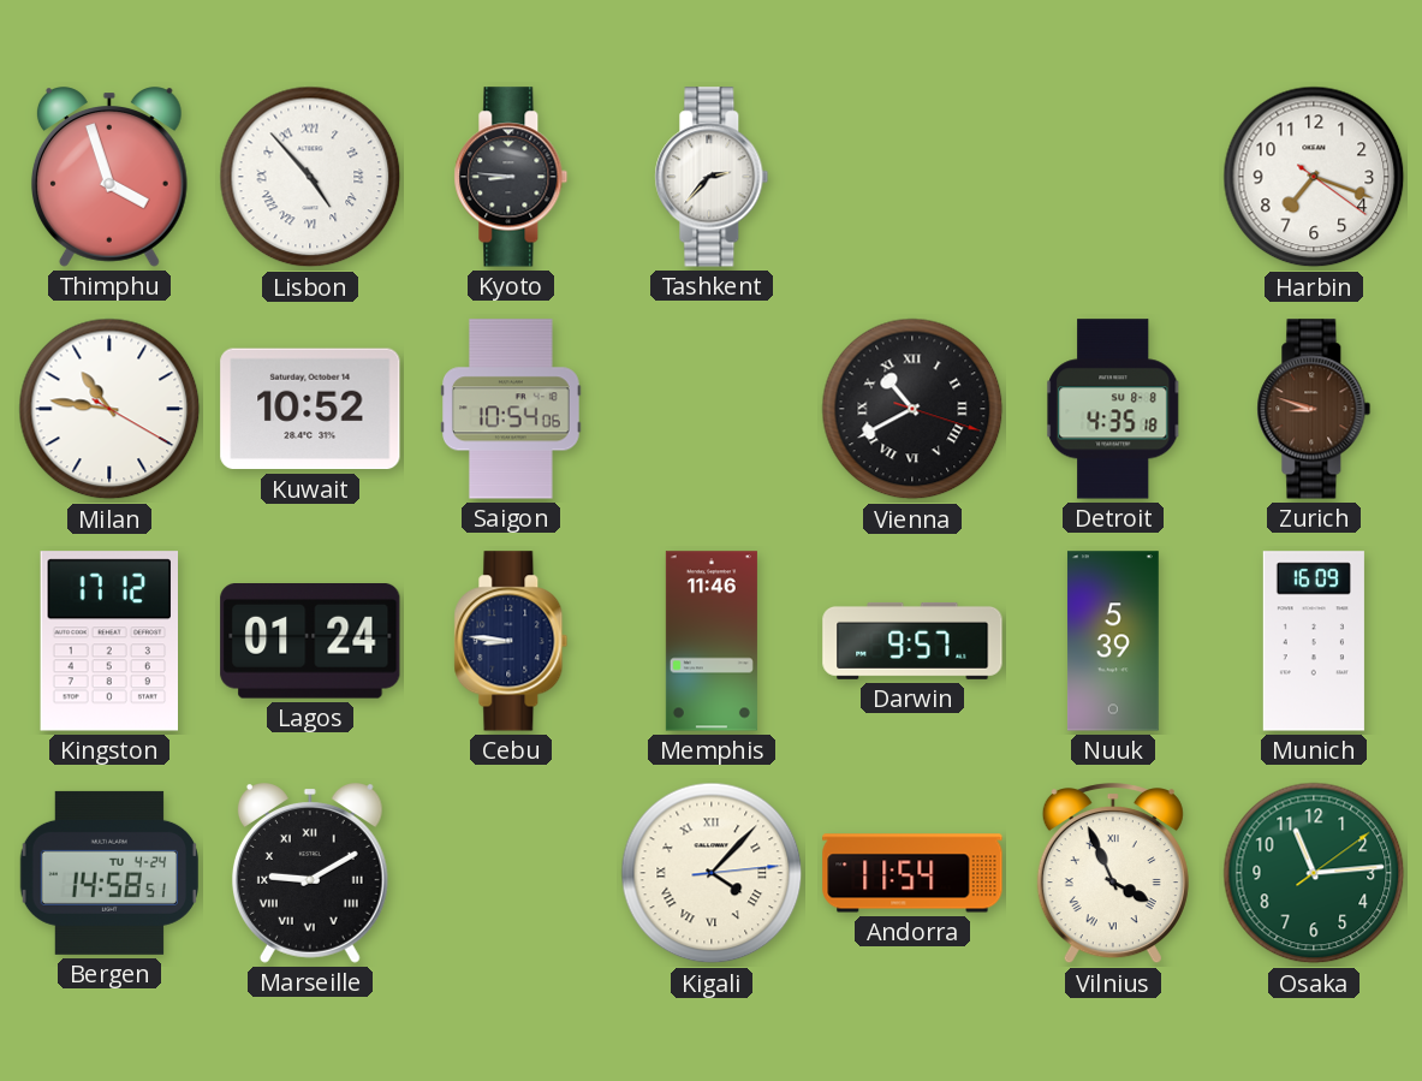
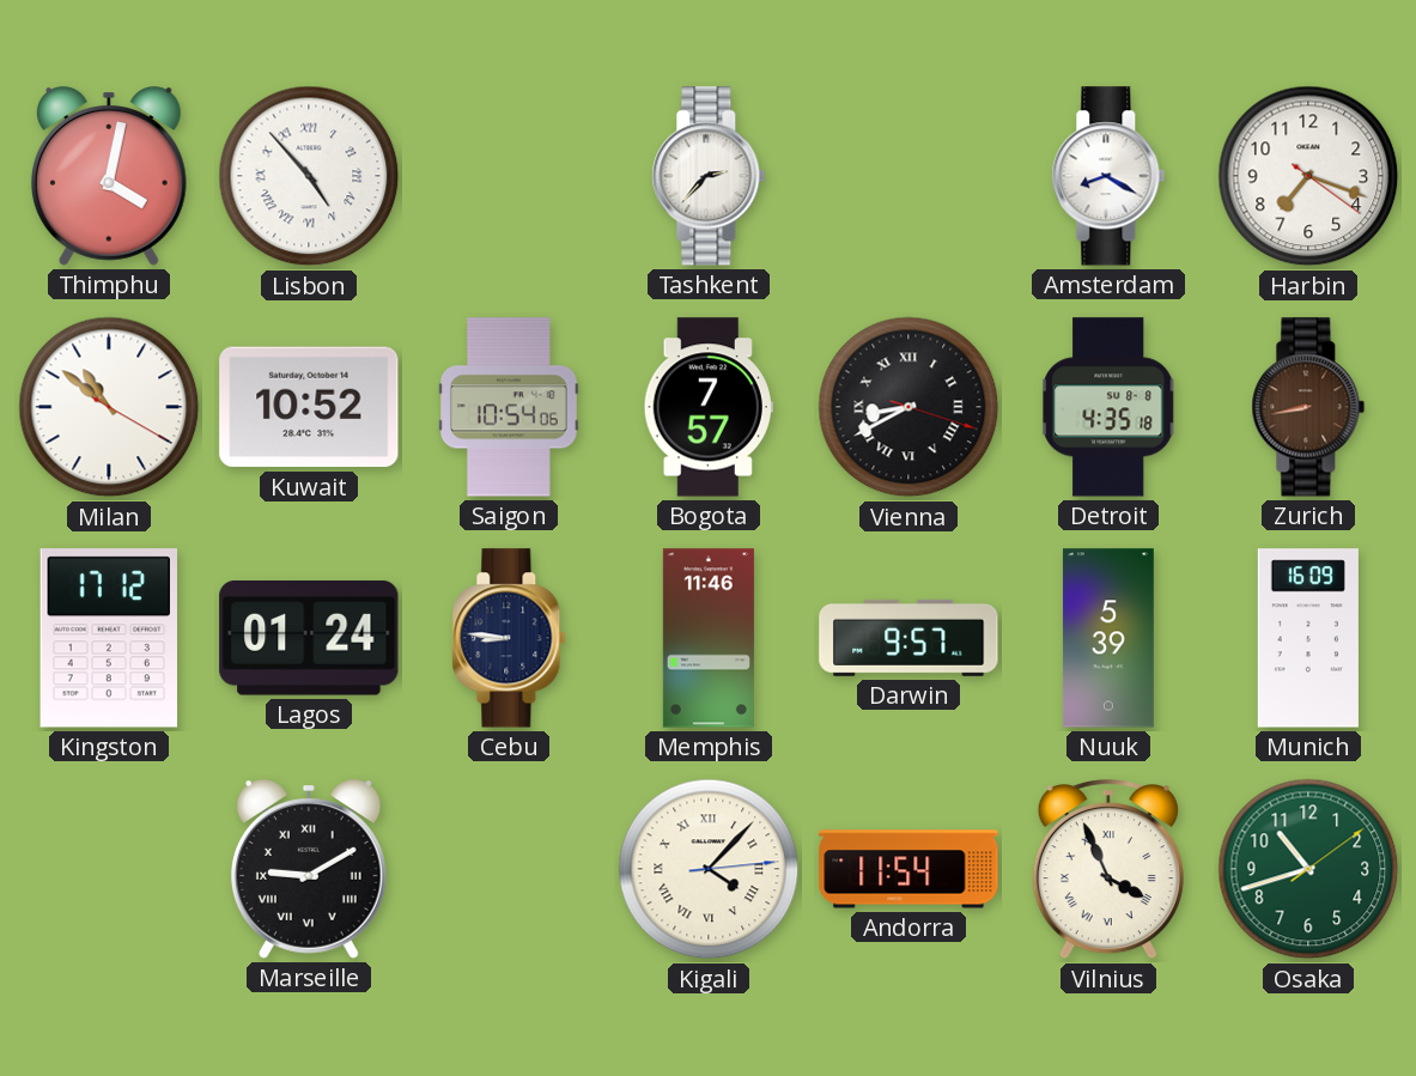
Thimphu: 3:57 -> 4:02
Kyoto: 8:46 -> none
Amsterdam: none -> 8:20
Milan: 10:46 -> 10:51
Bogota: none -> 7:57
Vienna: 10:40 -> 8:40
Zurich: 8:48 -> 8:43
Bergen: 14:58 -> none
Osaka: 11:14 -> 10:42
